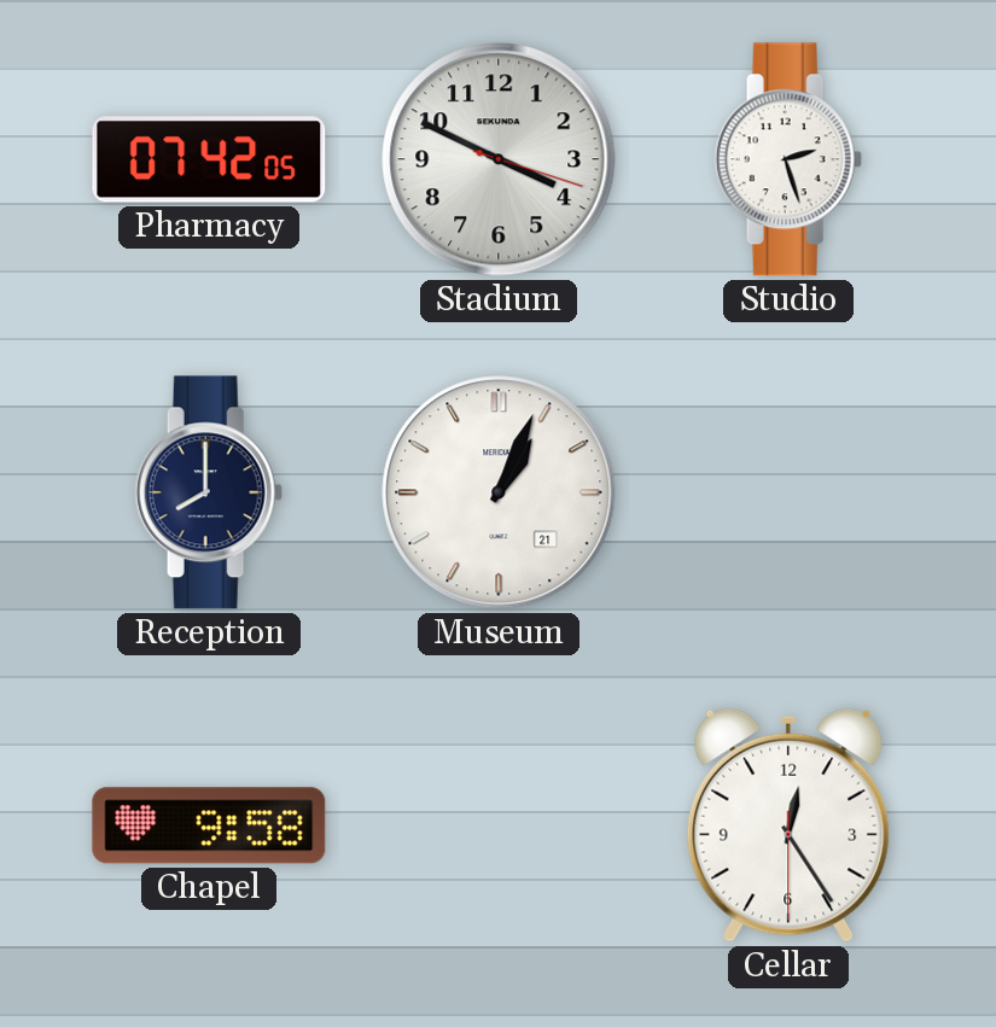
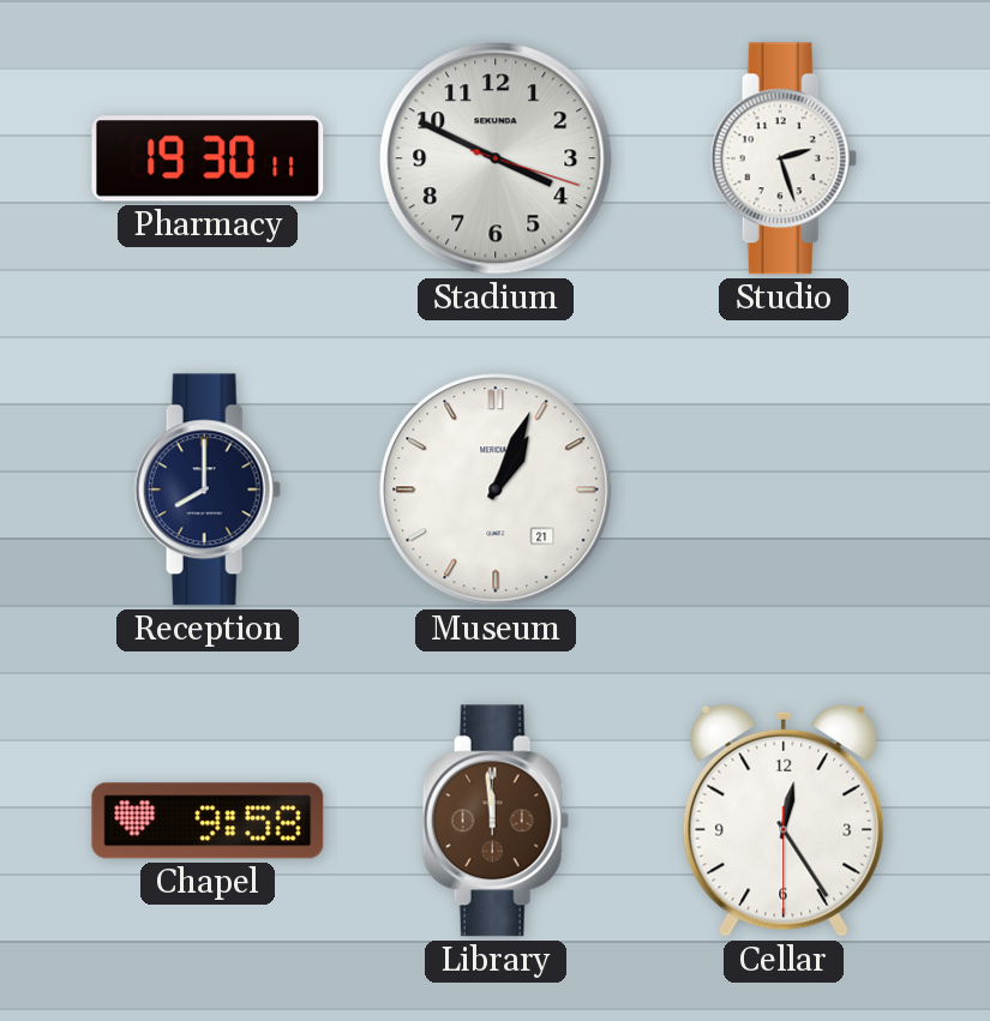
Pharmacy: 07:42 -> 19:30
Library: none -> 11:59
